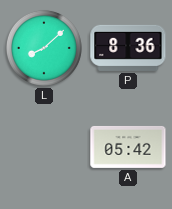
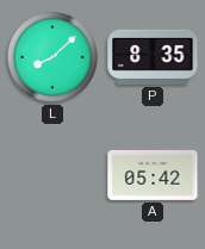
P: 8:36 -> 8:35
